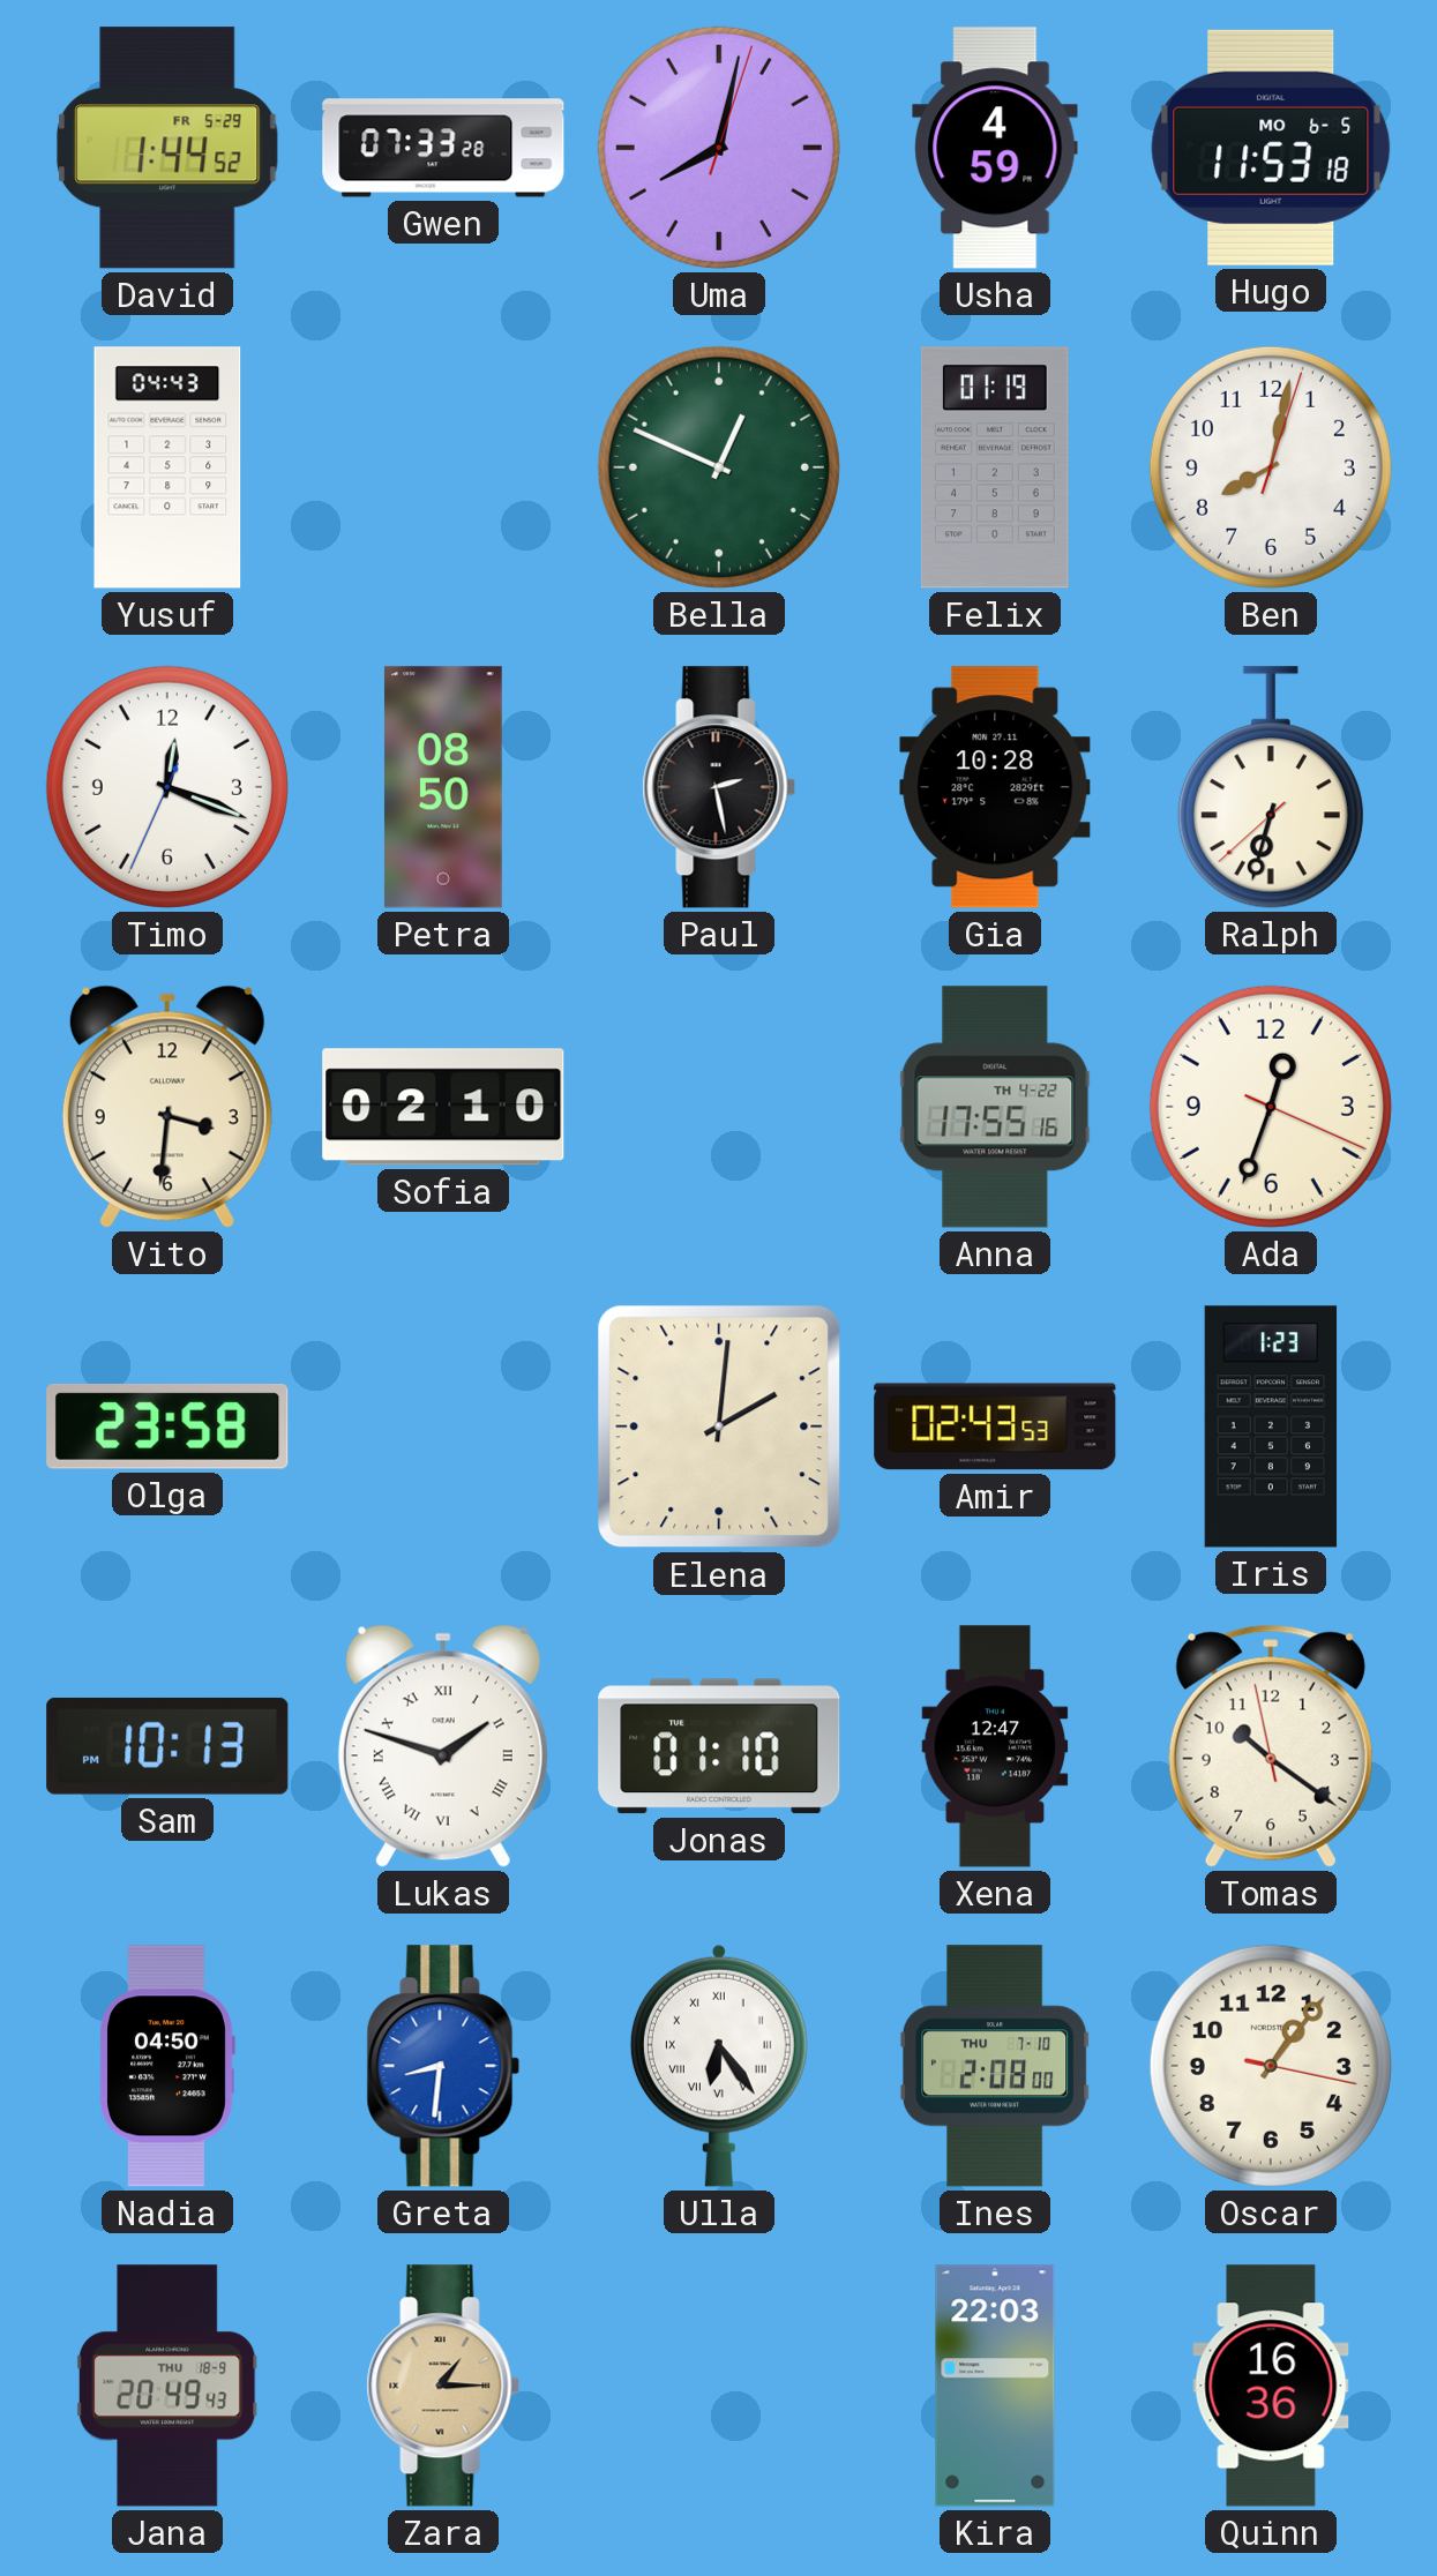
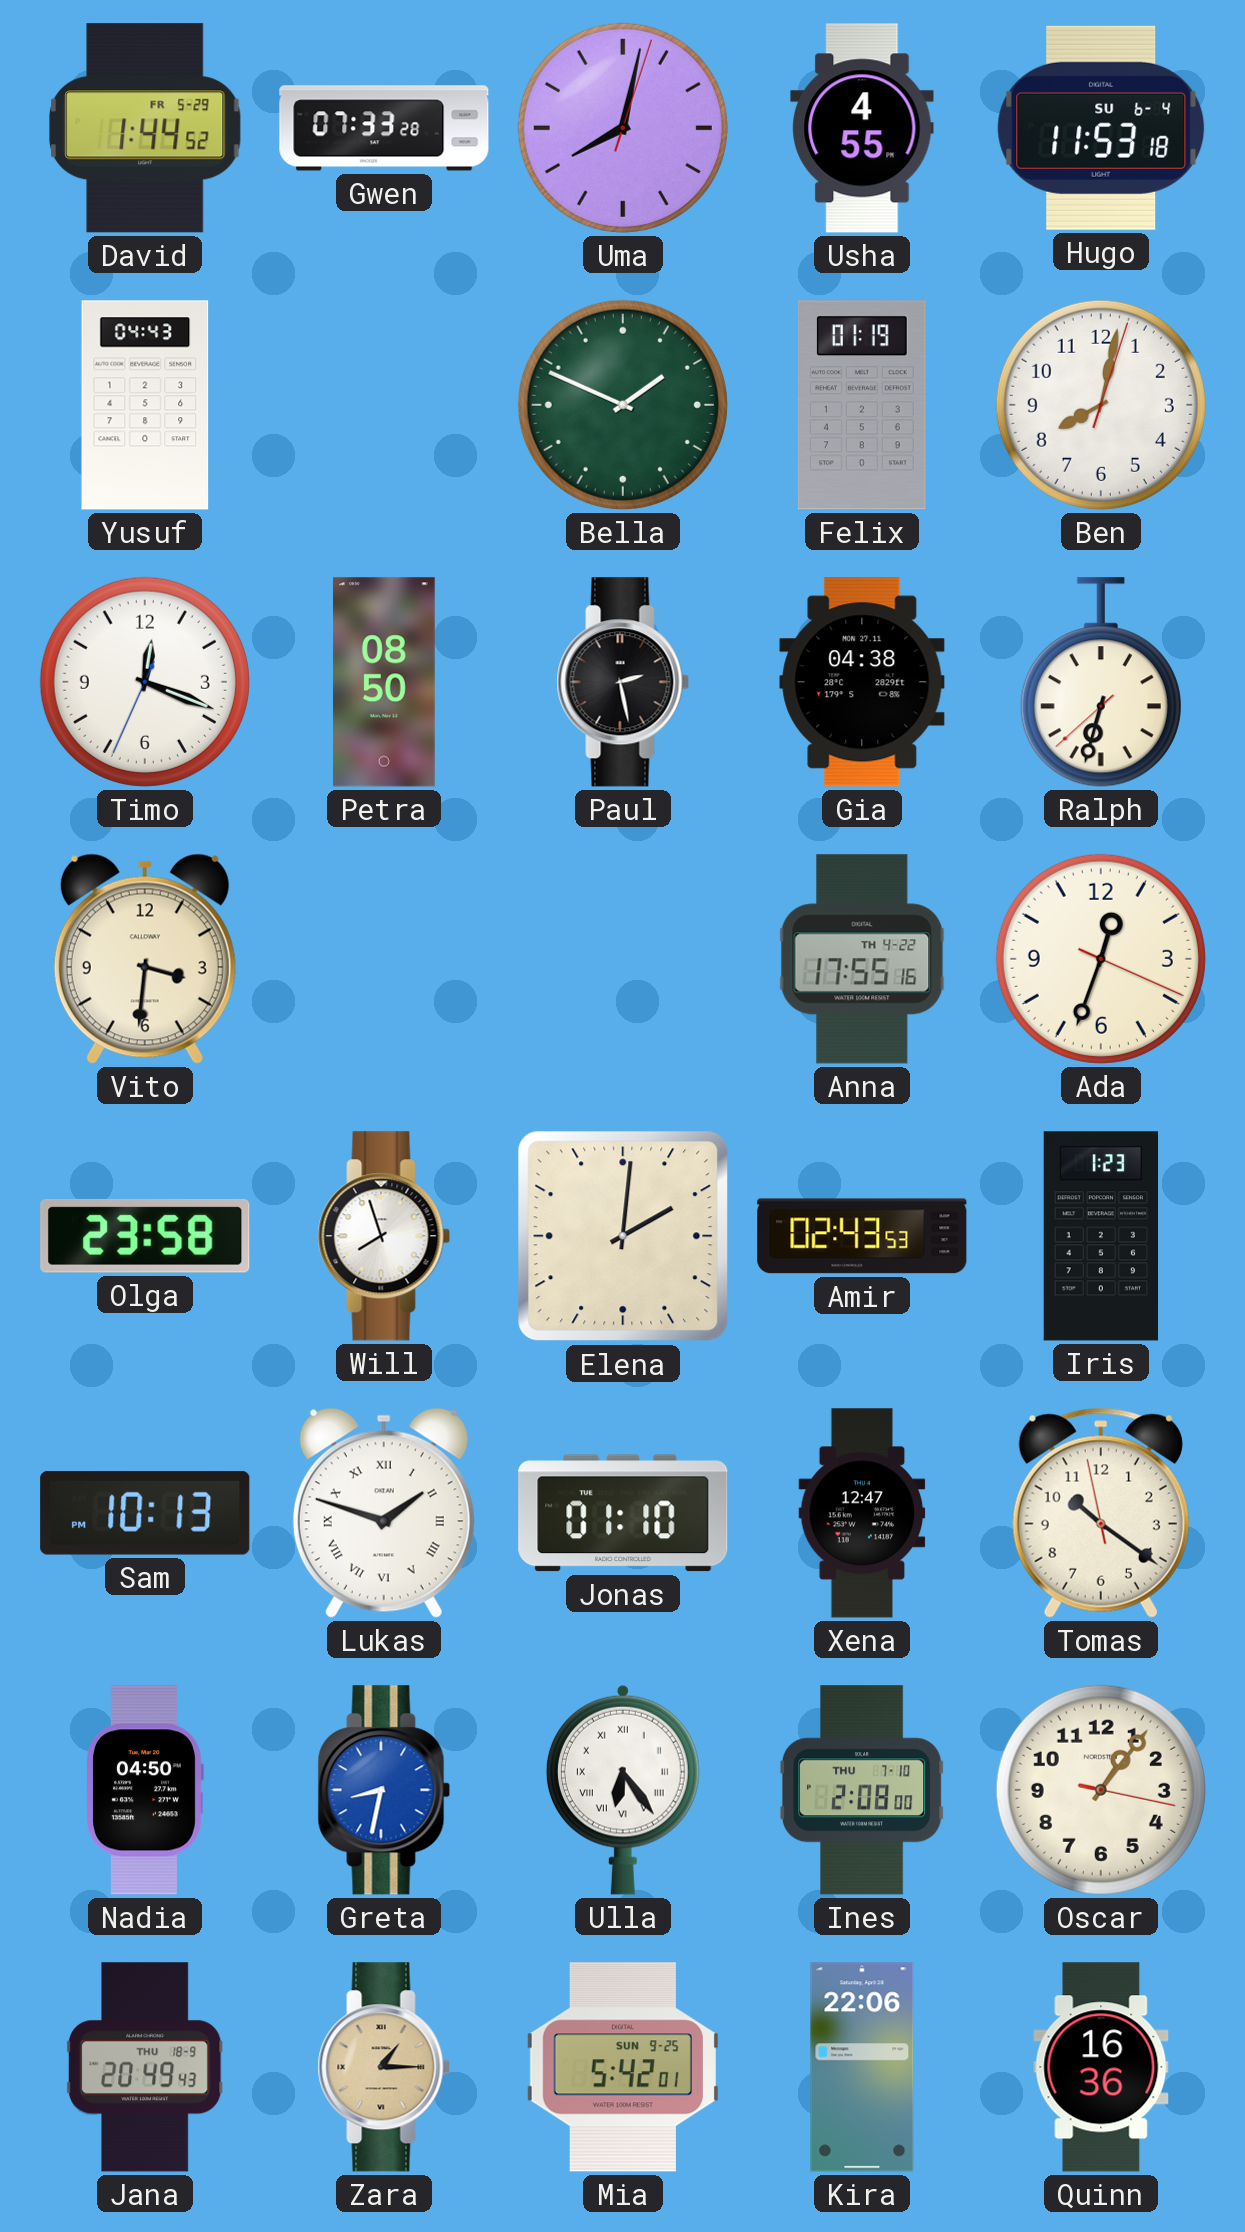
Usha: 4:59 -> 4:55
Hugo date: MO 6-5 -> SU 6-4
Bella: 12:49 -> 1:49
Gia: 10:28 -> 04:38
Sofia: 02:10 -> none
Will: none -> 7:57
Greta: 8:31 -> 8:32
Mia: none -> 5:42
Kira: 22:03 -> 22:06
